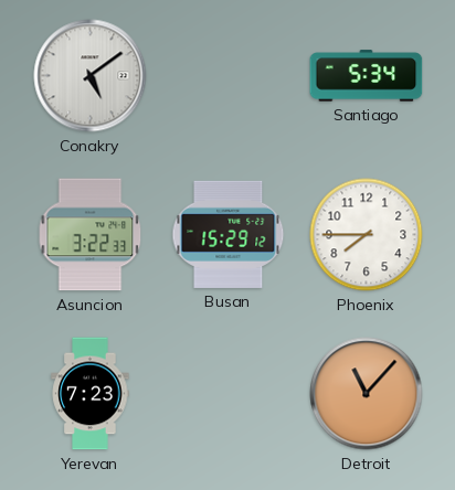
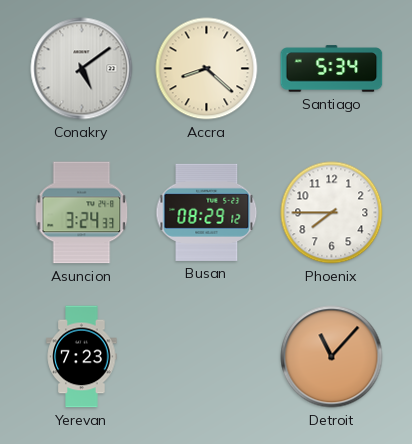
Accra: none -> 8:22
Asuncion: 3:22 -> 3:24
Busan: 15:29 -> 08:29
